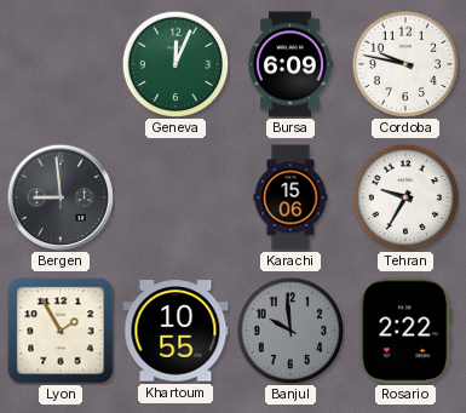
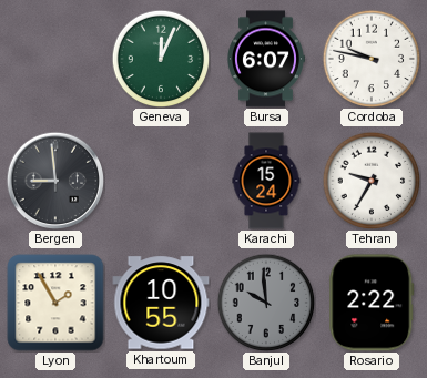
Bursa: 6:09 -> 6:07
Karachi: 15:06 -> 15:24
